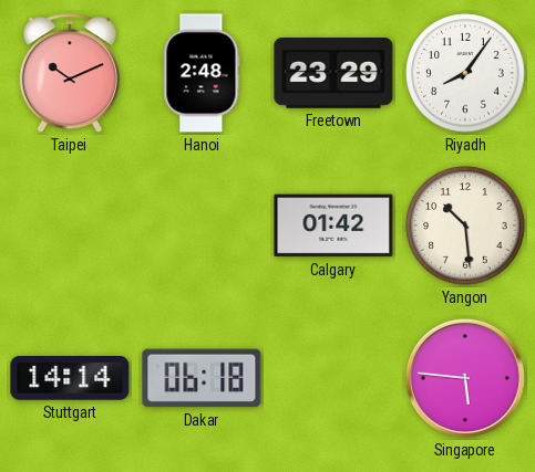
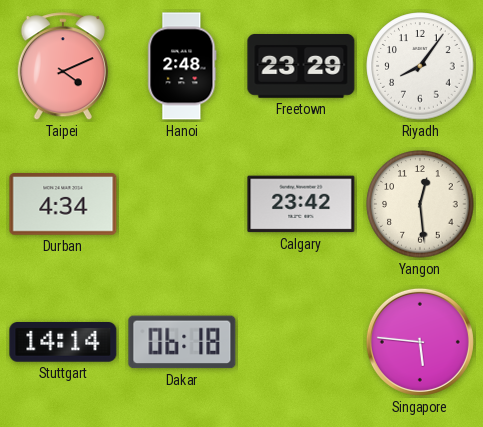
Taipei: 10:11 -> 4:11
Durban: none -> 4:34
Calgary: 01:42 -> 23:42
Yangon: 10:29 -> 12:29
